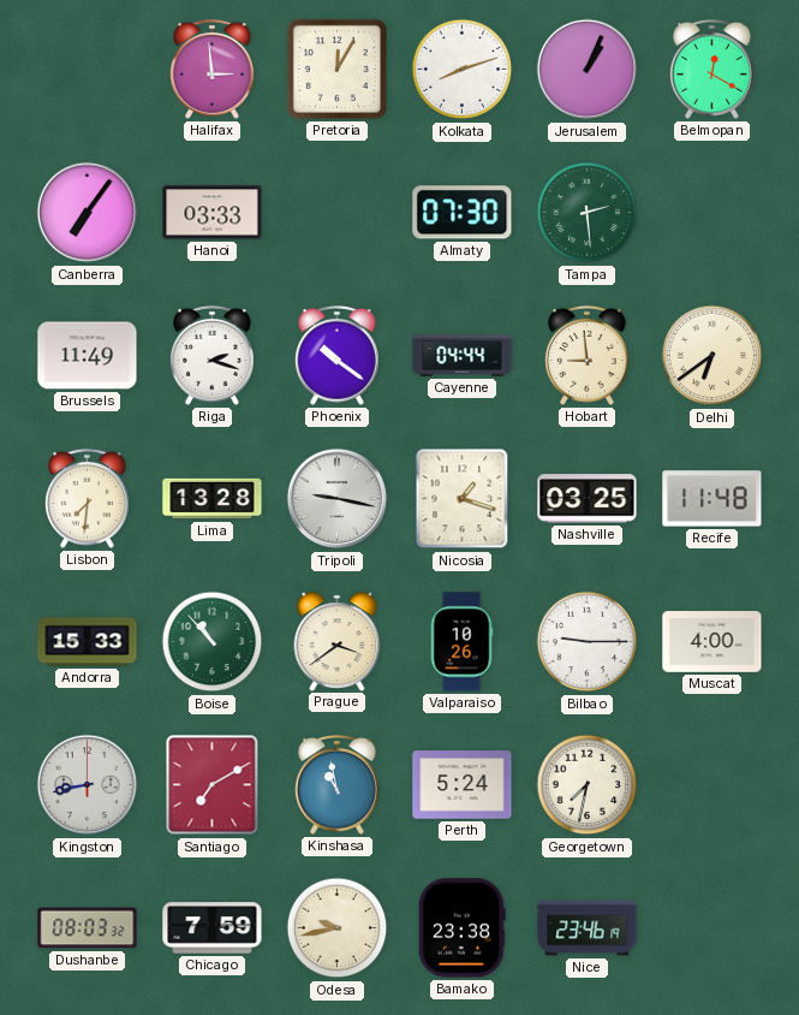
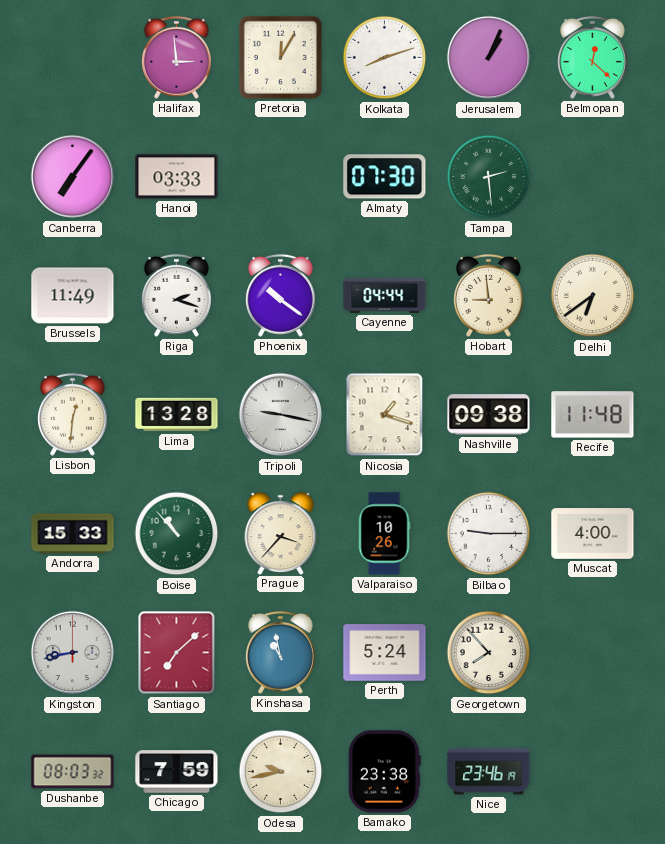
Belmopan: 12:20 -> 12:22
Lisbon: 7:31 -> 12:31
Nashville: 03:25 -> 09:38
Prague: 3:39 -> 3:37
Santiago: 7:10 -> 7:08
Georgetown: 7:32 -> 7:53
